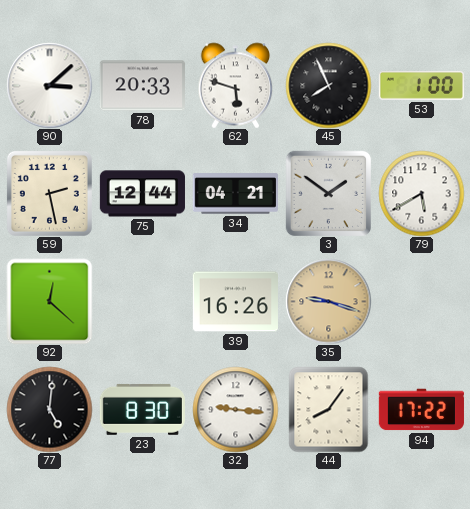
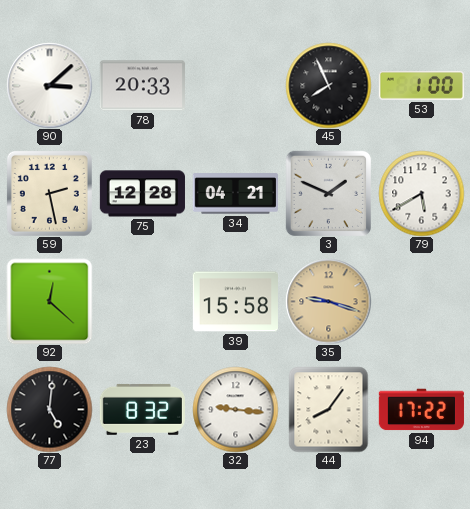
62: 5:48 -> none
75: 12:44 -> 12:28
3: 1:51 -> 1:49
39: 16:26 -> 15:58
23: 8:30 -> 8:32
